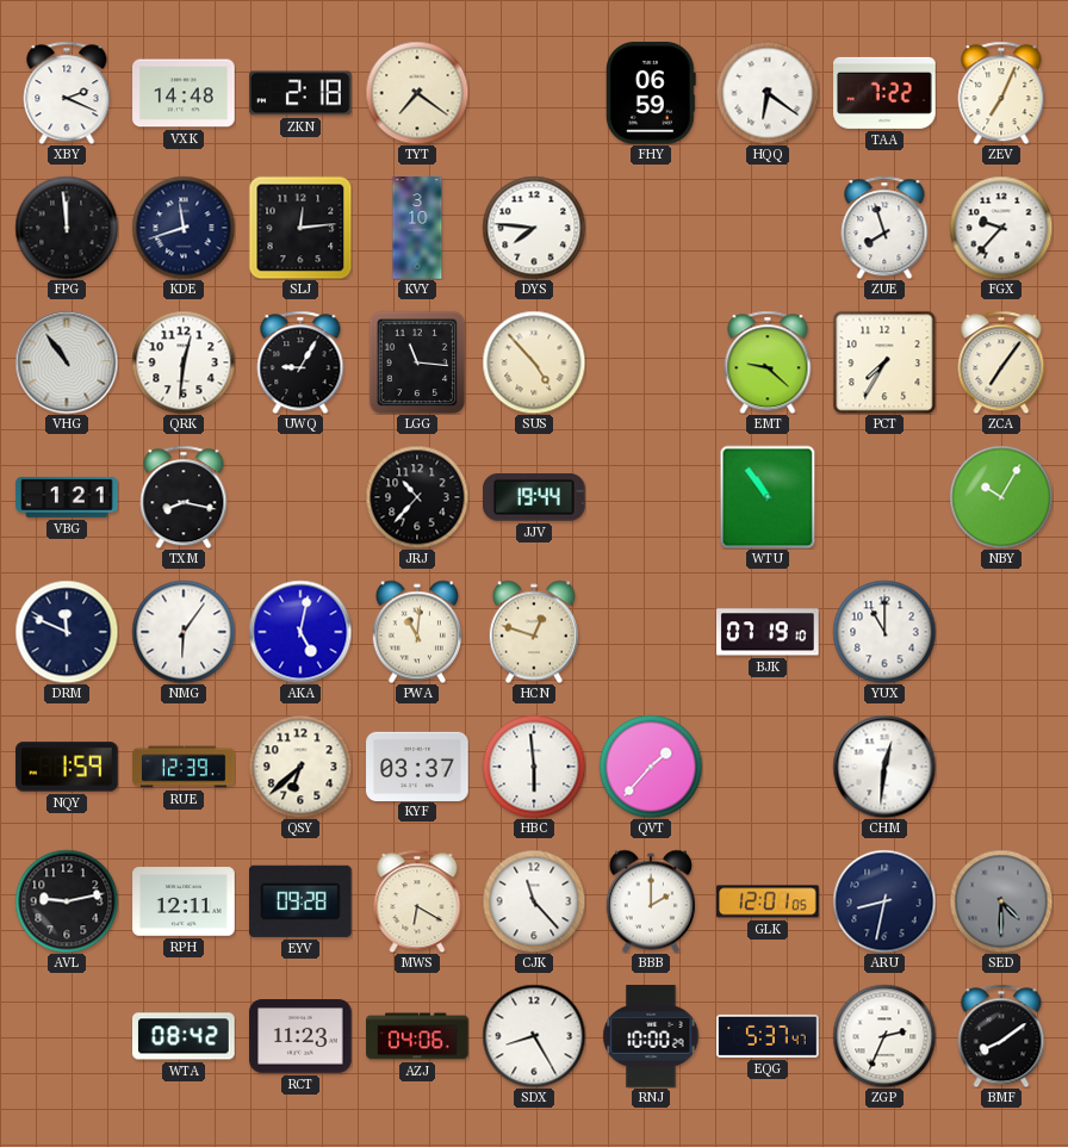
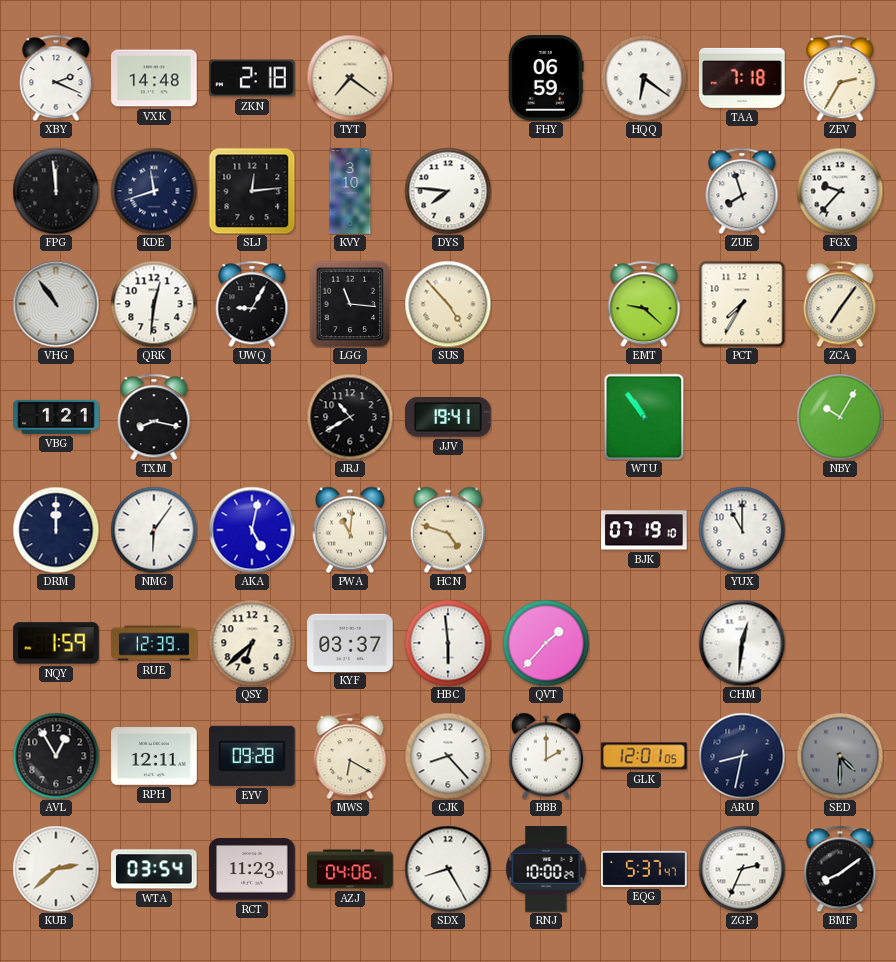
TAA: 7:22 -> 7:18
ZEV: 7:04 -> 2:35
JRJ: 10:37 -> 10:40
JJV: 19:44 -> 19:41
DRM: 11:49 -> 12:00
HCN: 12:48 -> 4:48
AVL: 9:13 -> 12:55
CJK: 11:23 -> 8:23
KUB: none -> 2:38
WTA: 08:42 -> 03:54
